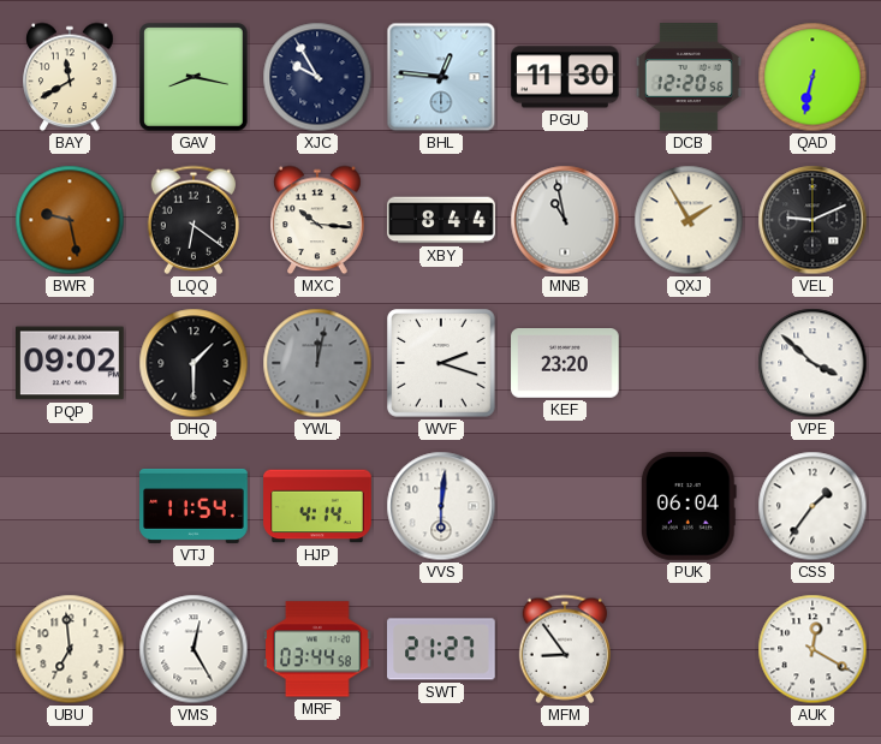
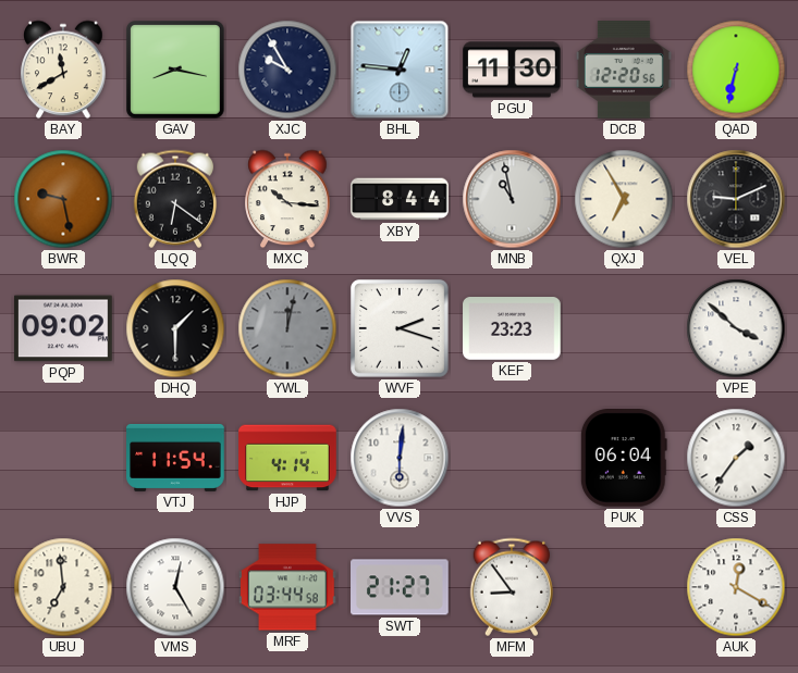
QXJ: 1:55 -> 6:55
KEF: 23:20 -> 23:23
